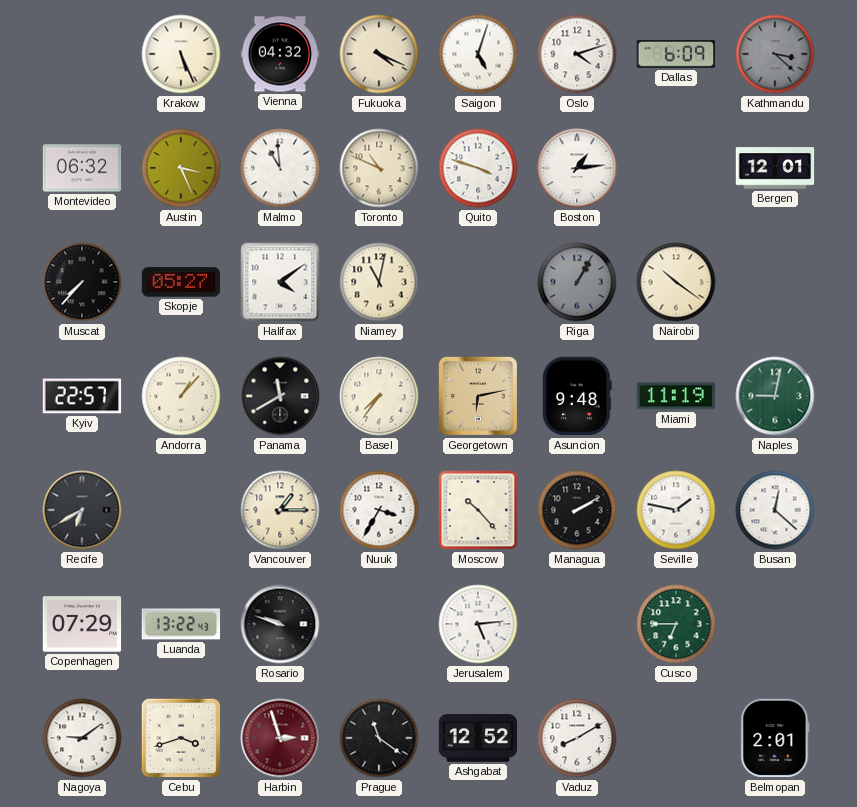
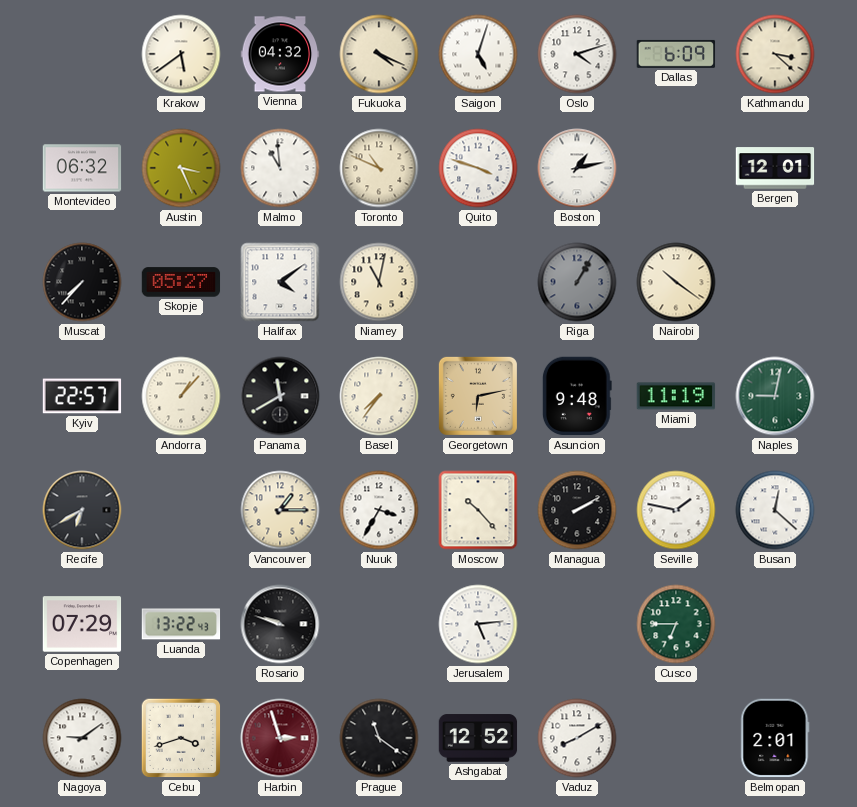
Krakow: 5:26 -> 5:39
Kathmandu dial: grey -> cream
Boston: 1:14 -> 1:13
